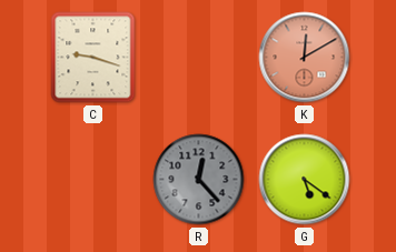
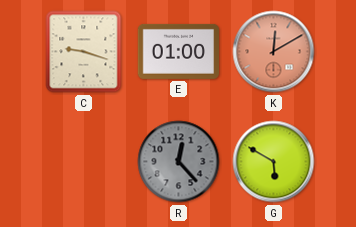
E: none -> 01:00
G: 5:21 -> 5:50
